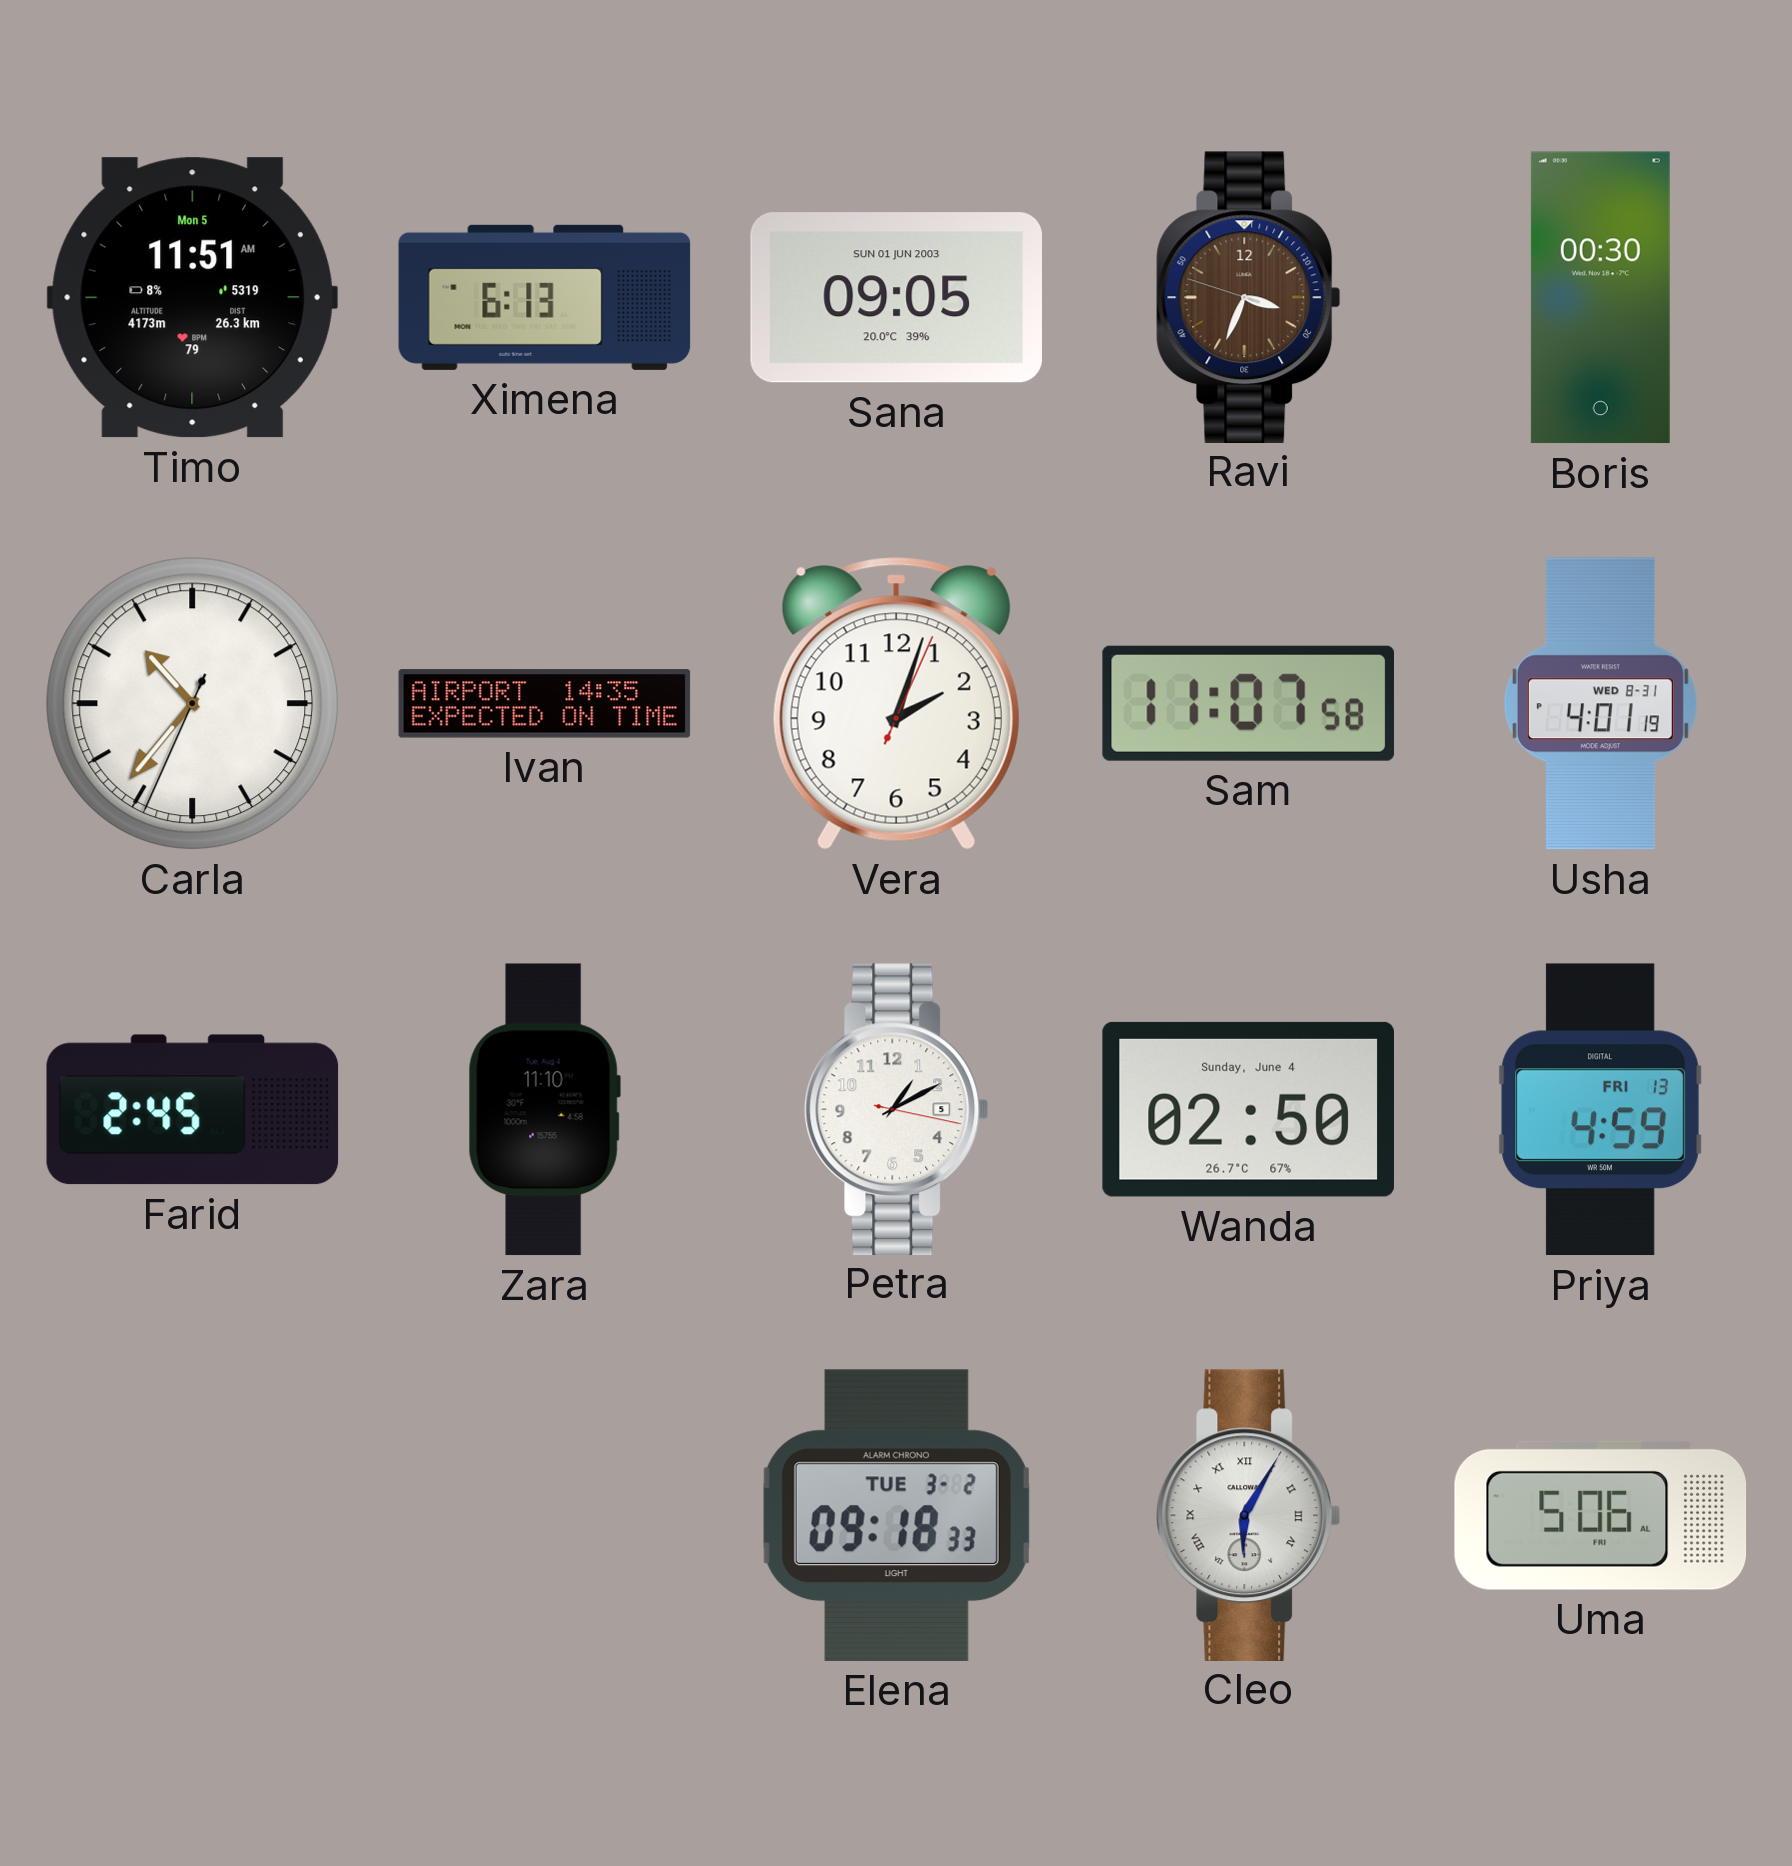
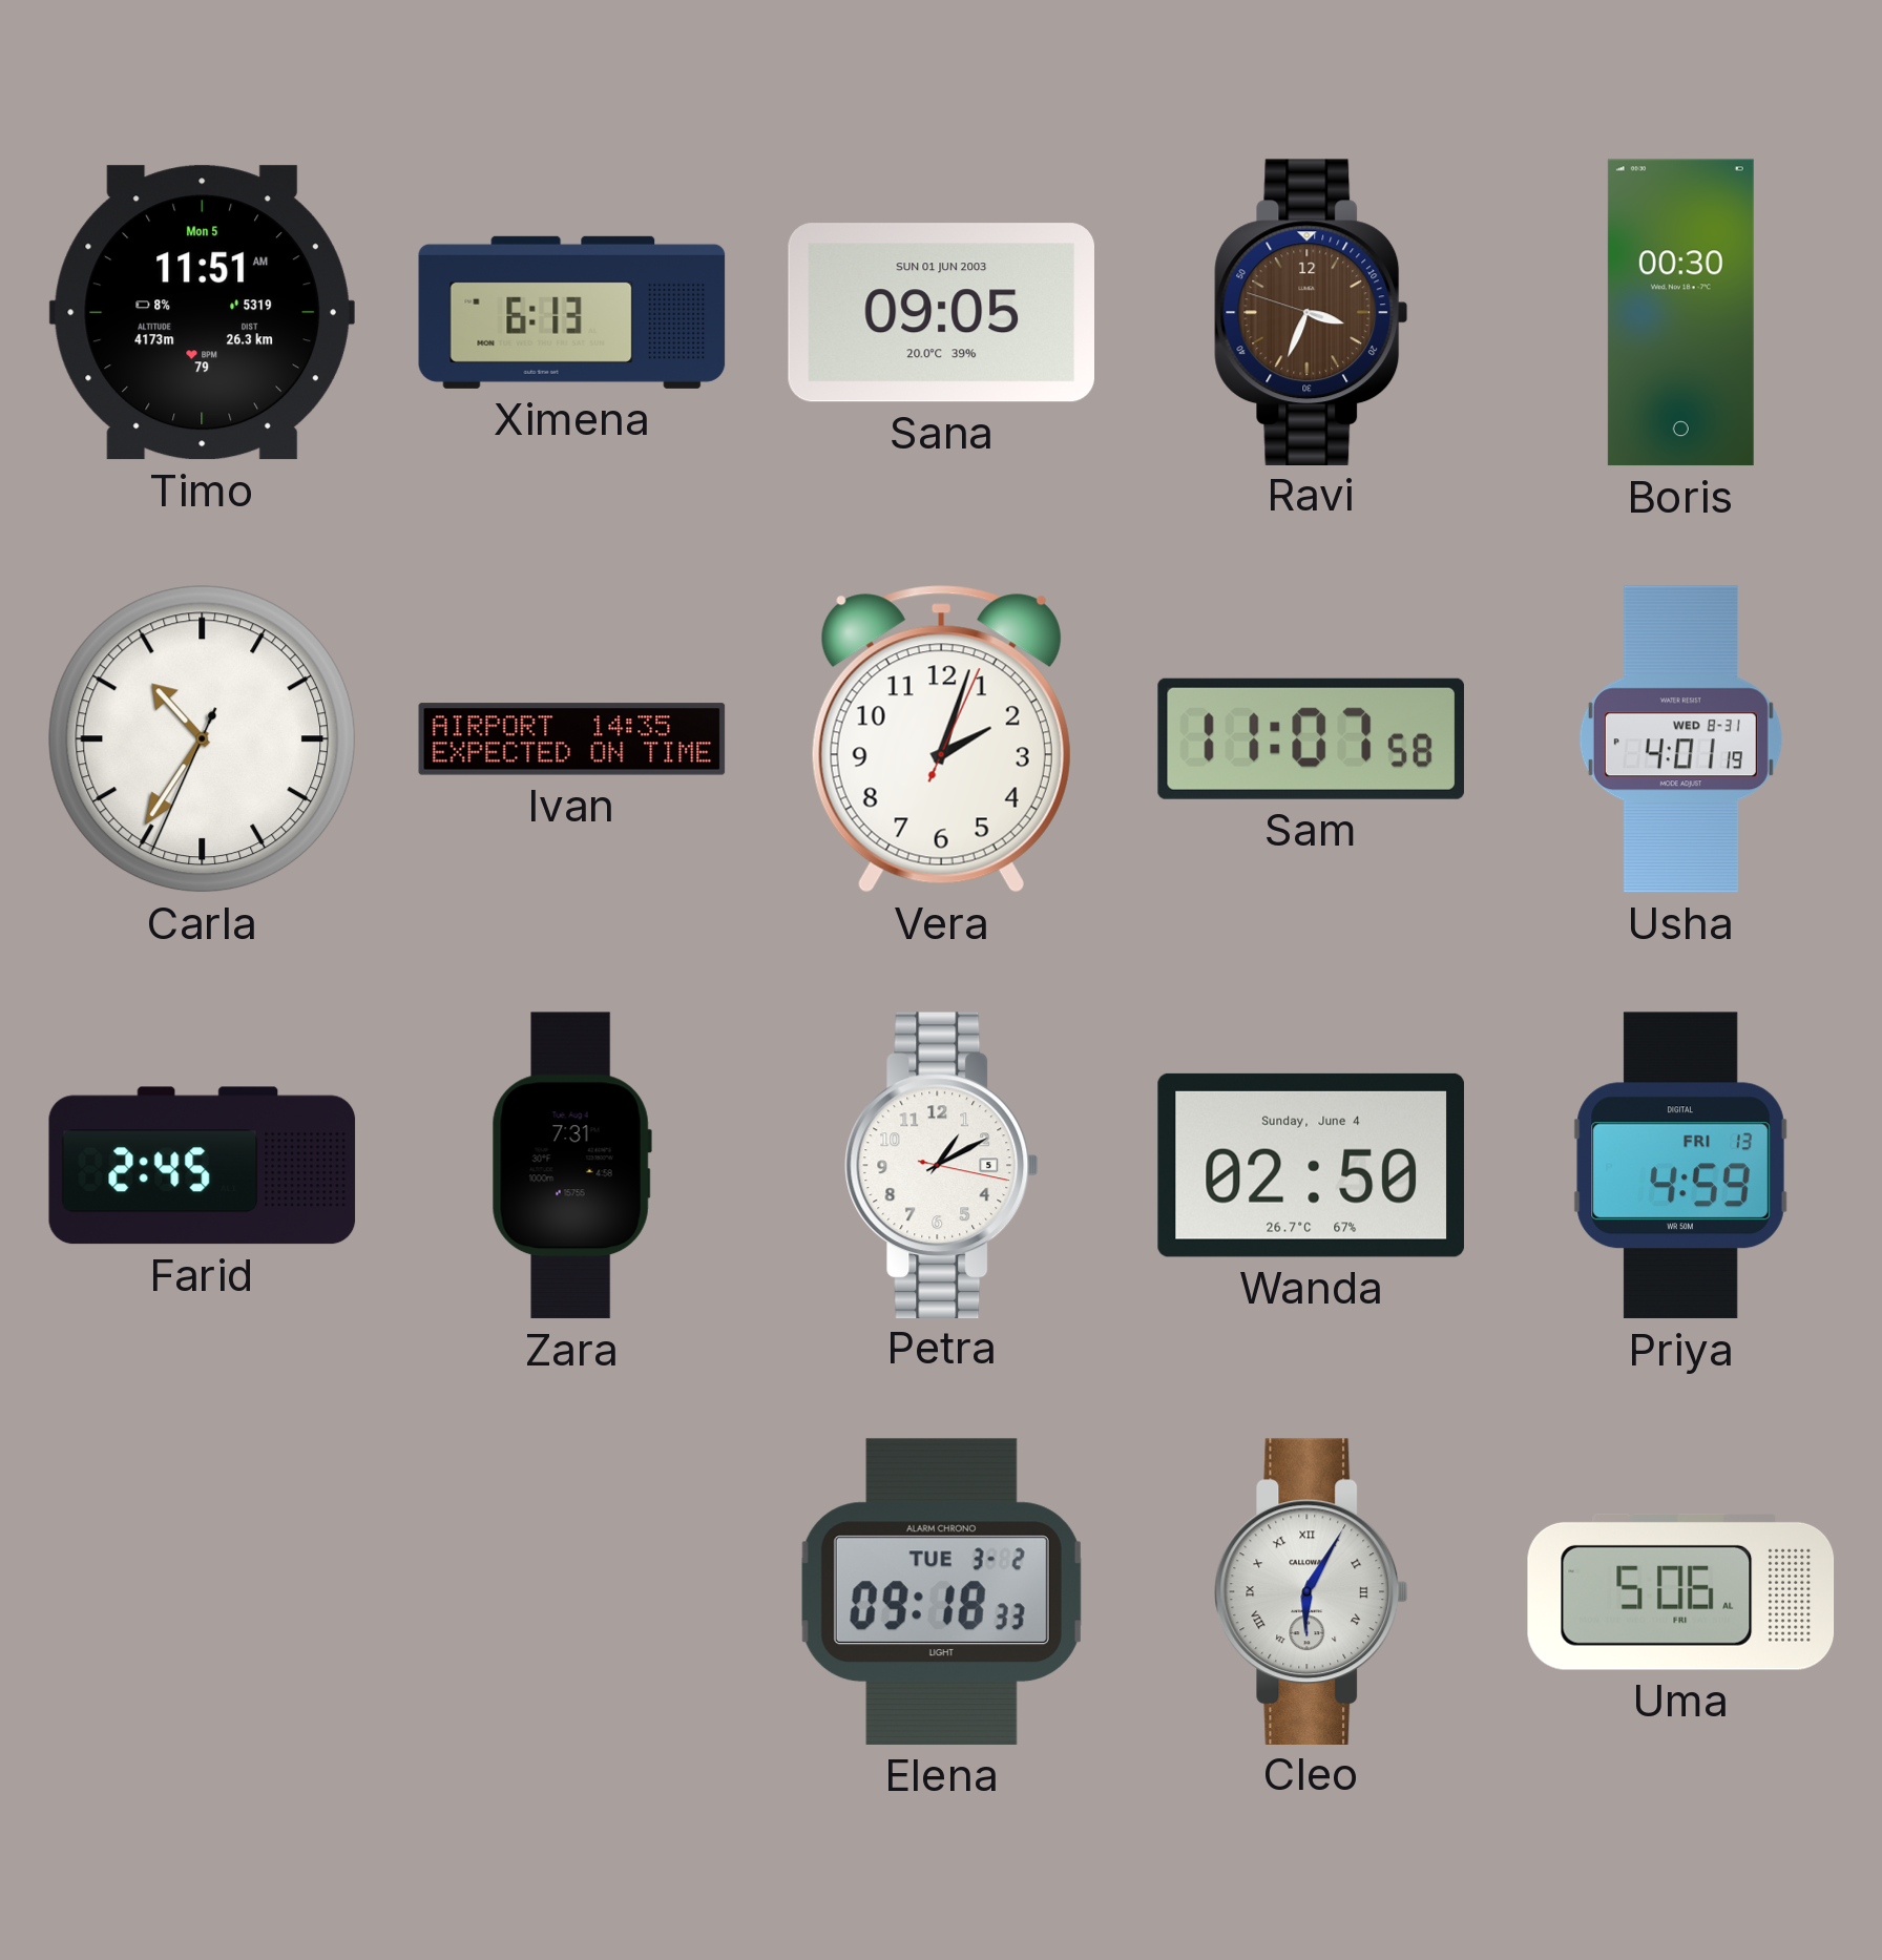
Carla: 10:36 -> 10:35
Zara: 11:10 -> 7:31
